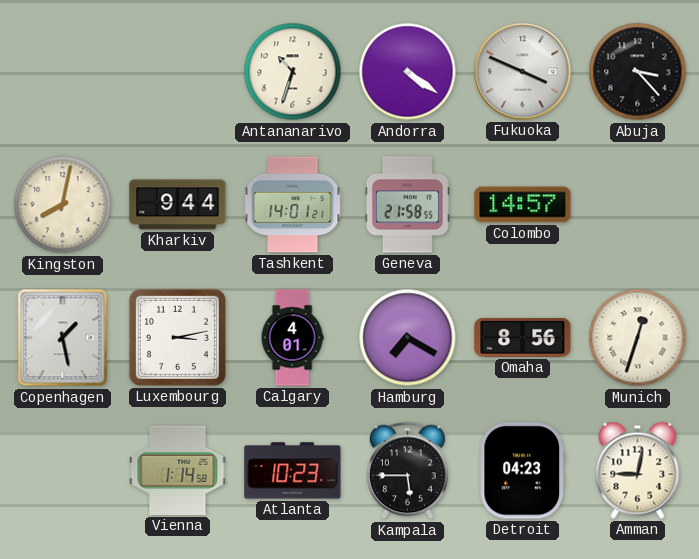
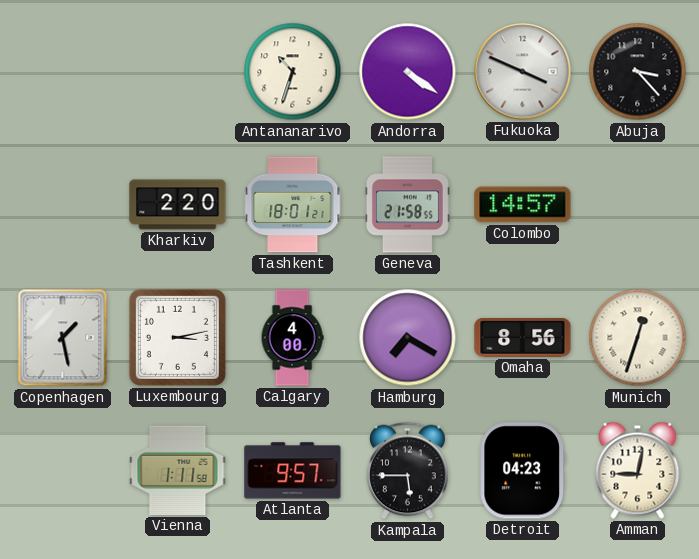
Kingston: 8:02 -> none
Kharkiv: 9:44 -> 2:20
Tashkent: 14:01 -> 18:01
Calgary: 4:01 -> 4:00
Vienna: 1:14 -> 1:11
Atlanta: 10:23 -> 9:57
